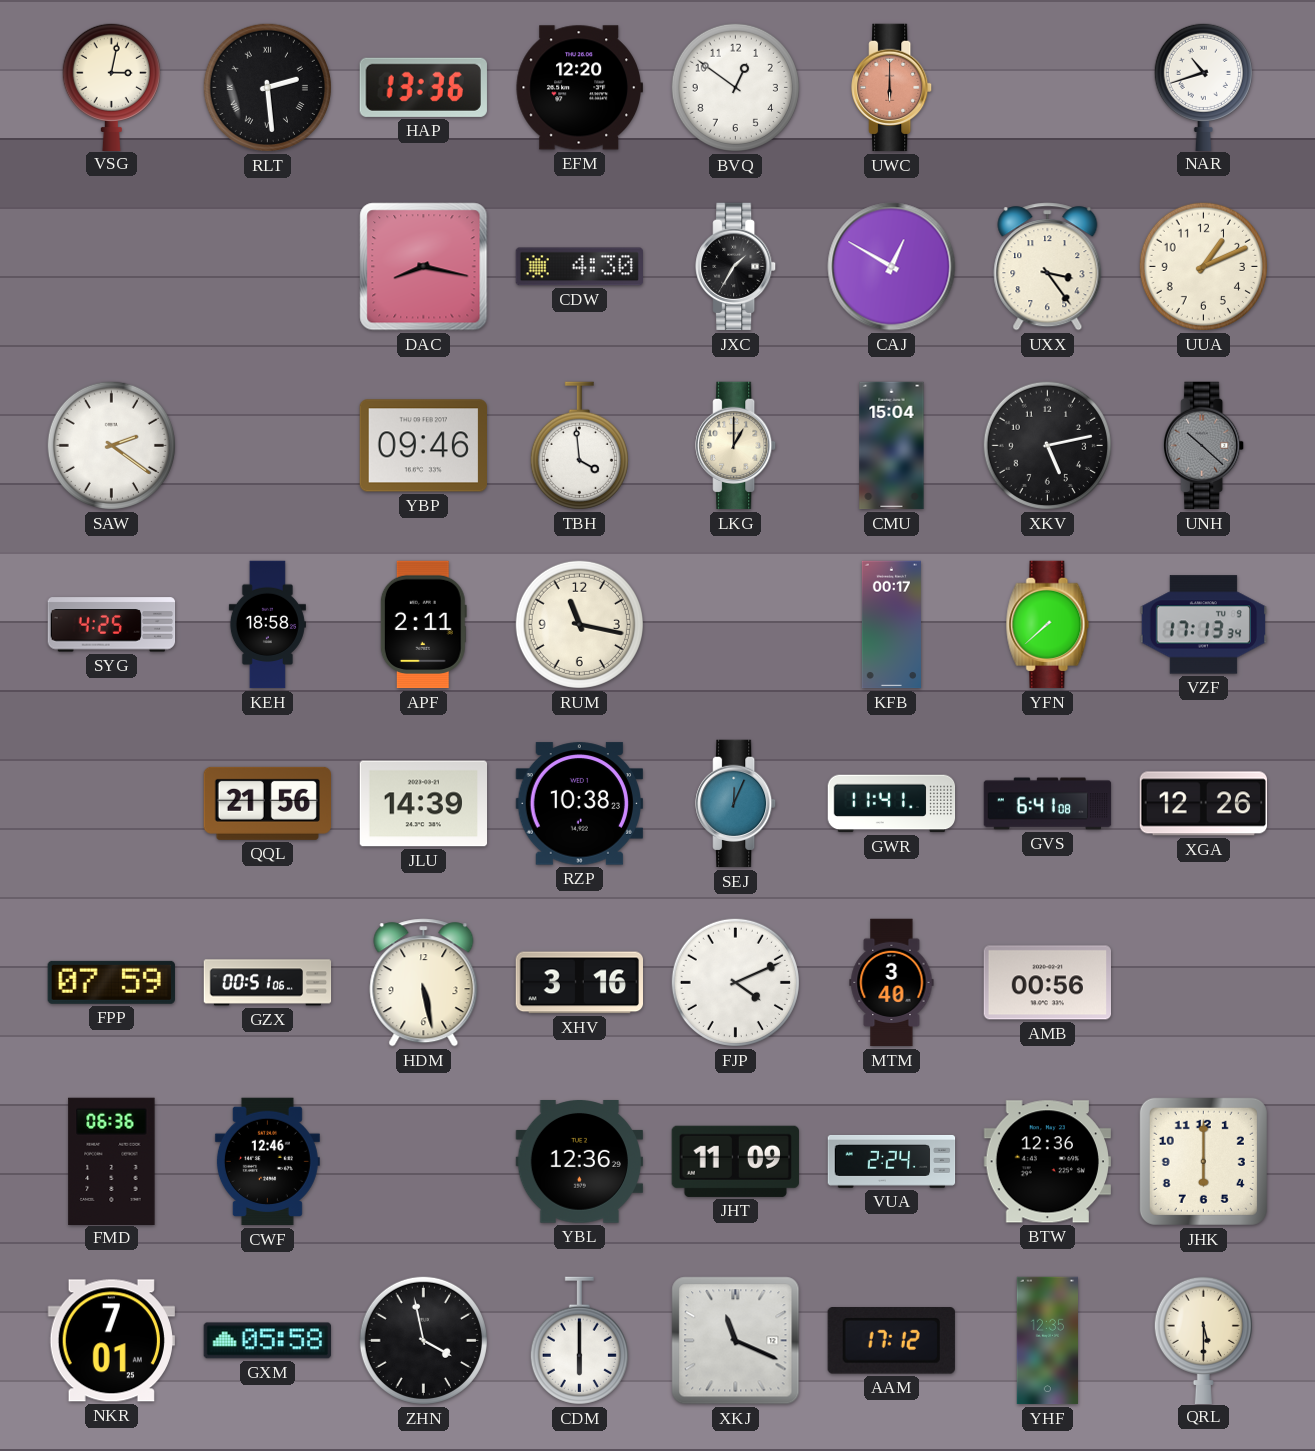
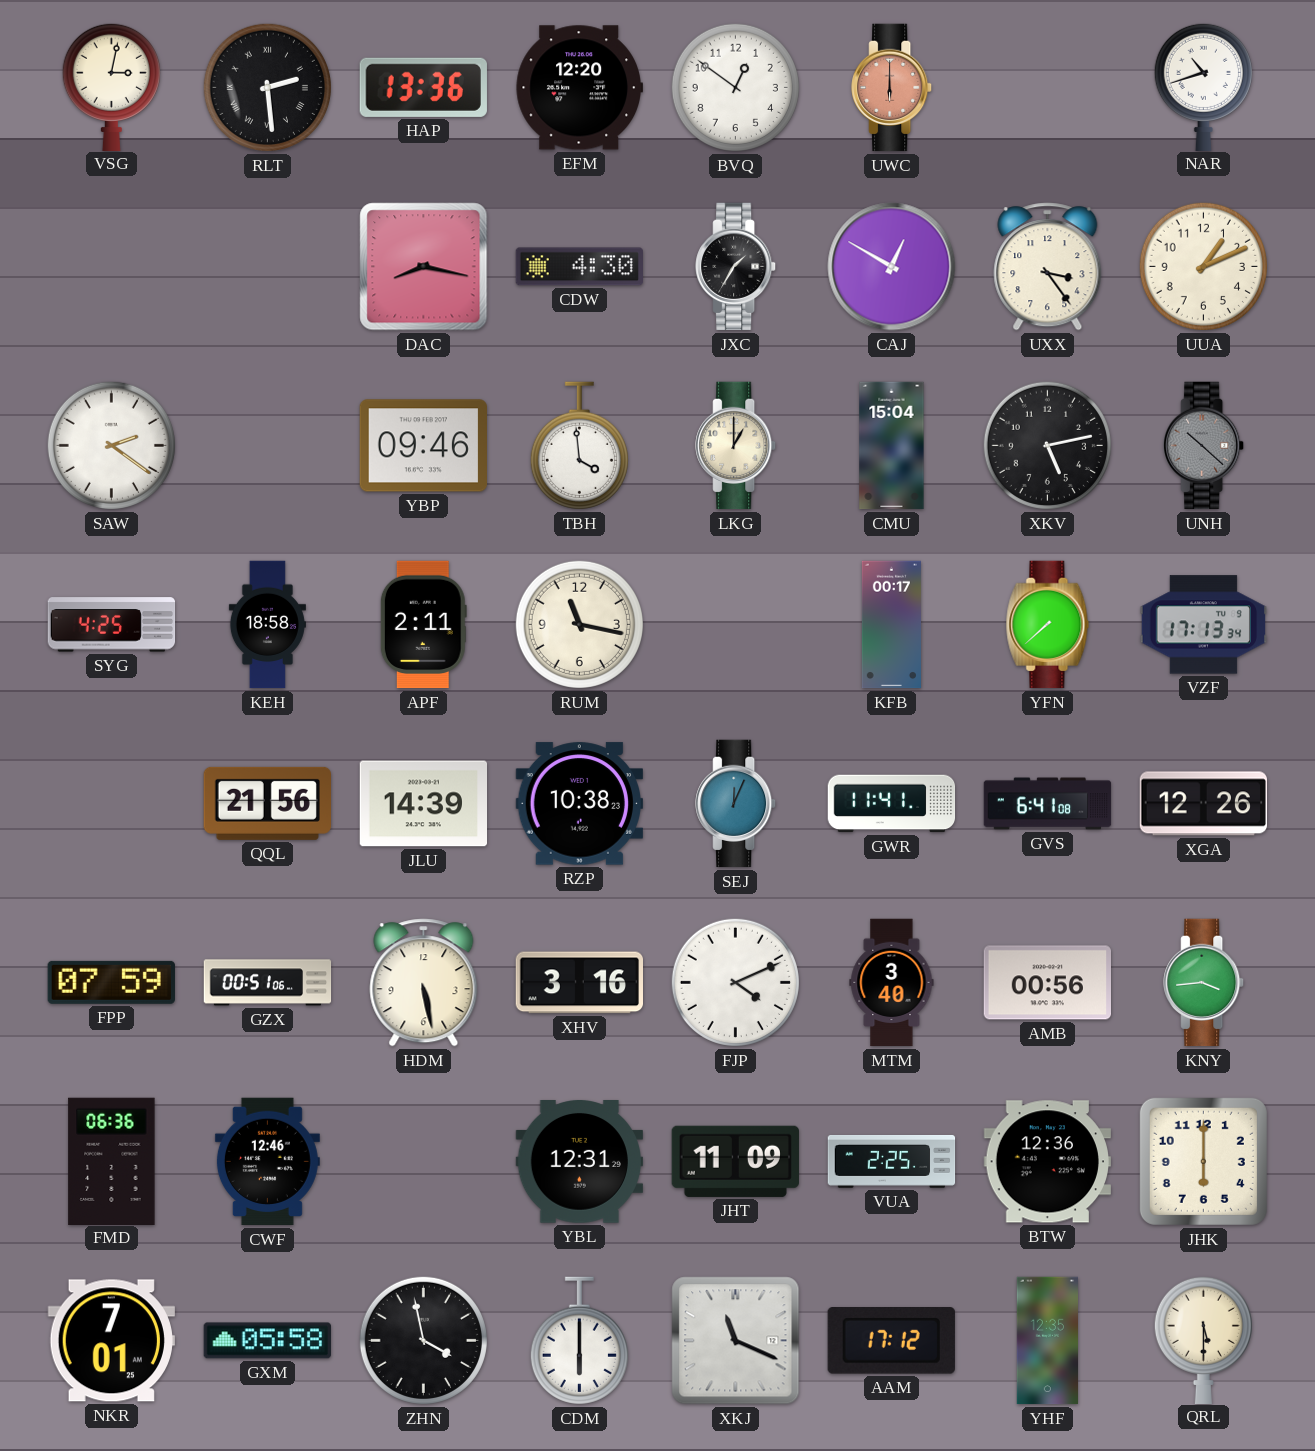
KNY: none -> 3:44
YBL: 12:36 -> 12:31
VUA: 2:24 -> 2:25
